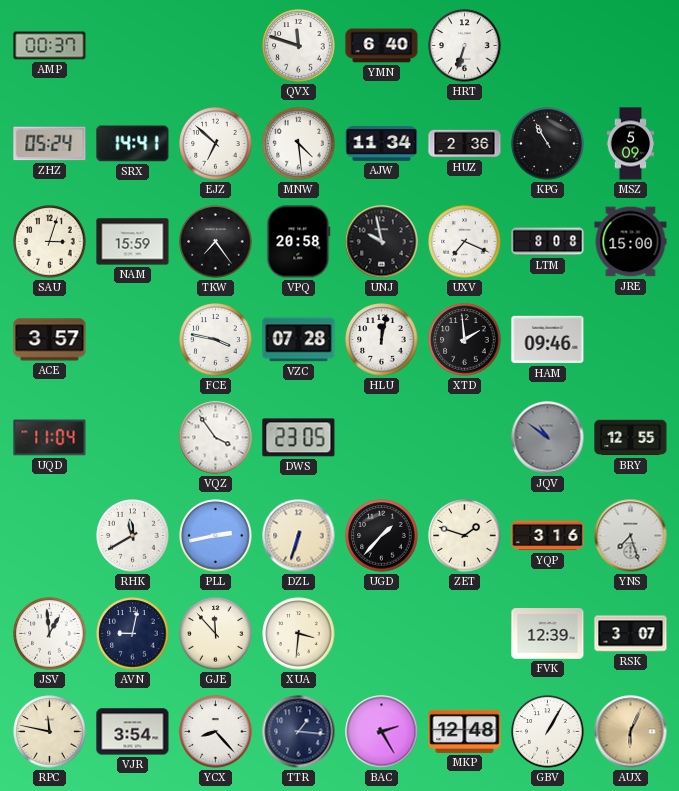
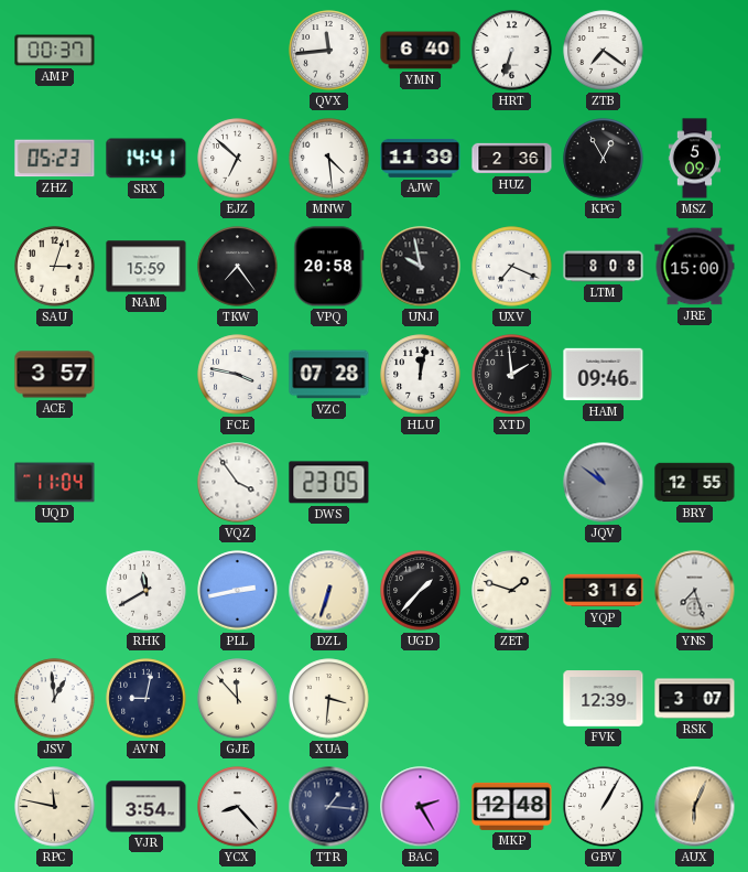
QVX: 11:48 -> 11:44
ZTB: none -> 7:21
ZHZ: 05:24 -> 05:23
AJW: 11:34 -> 11:39
KPG: 10:55 -> 12:55
